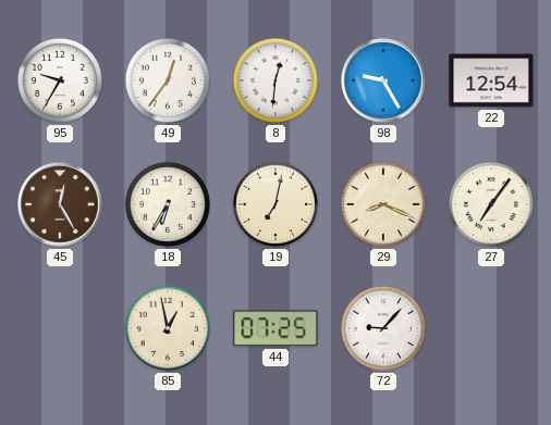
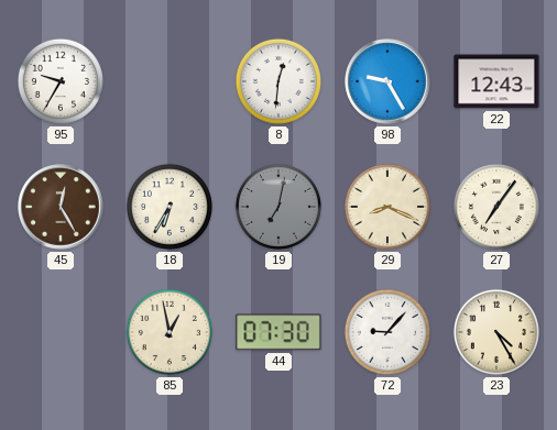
49: 12:36 -> none
22: 12:54 -> 12:43
19 dial: cream -> grey
44: 07:25 -> 07:30
23: none -> 4:25
